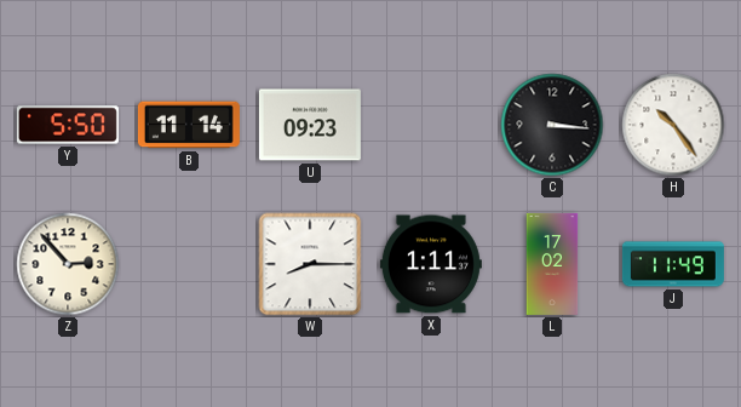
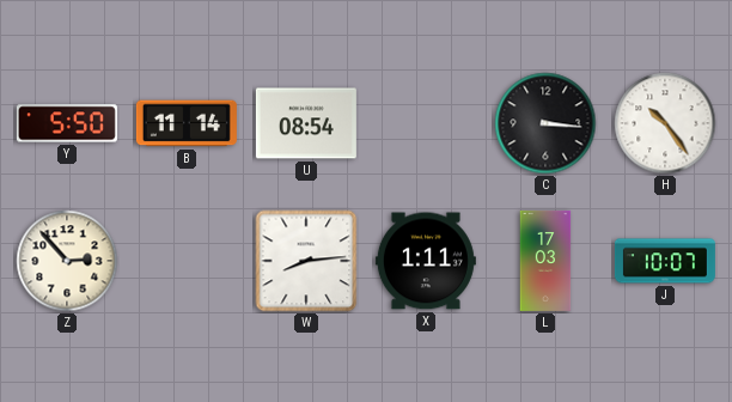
U: 09:23 -> 08:54
W: 8:15 -> 8:14
L: 17:02 -> 17:03
J: 11:49 -> 10:07
